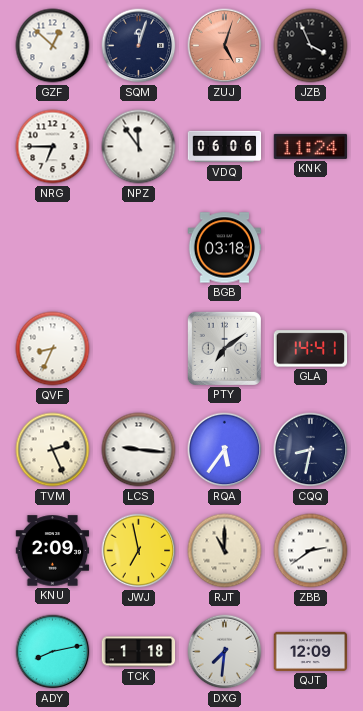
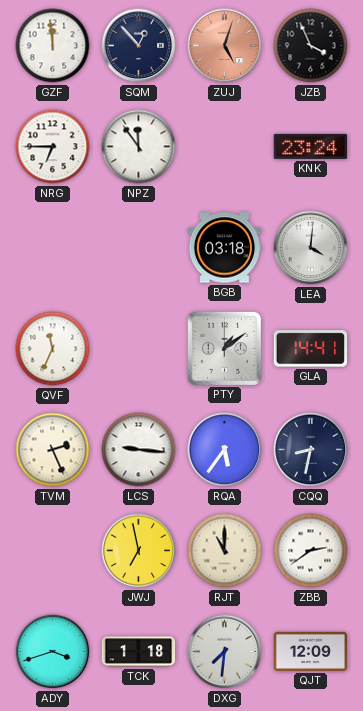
GZF: 12:52 -> 11:59
SQM: 12:03 -> 12:53
VDQ: 06:06 -> none
KNK: 11:24 -> 23:24
LEA: none -> 4:01
QVF: 8:34 -> 11:34
PTY: 7:09 -> 1:09
KNU: 2:09 -> none
ADY: 8:13 -> 3:42
